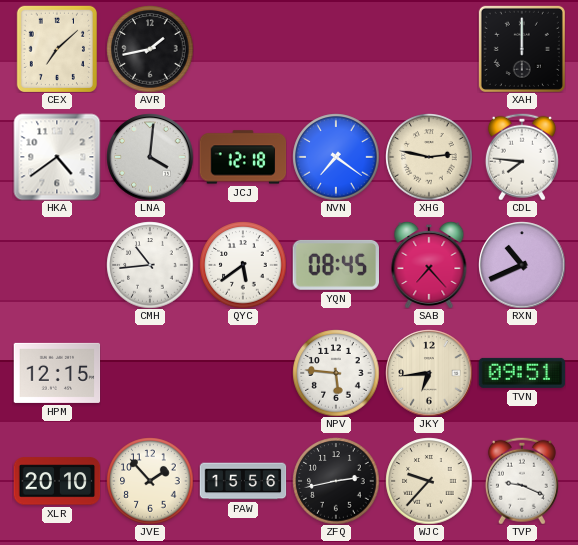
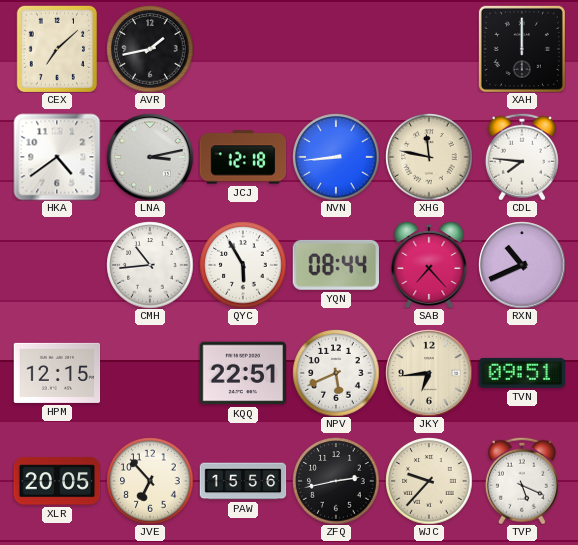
LNA: 4:01 -> 3:13
NVN: 7:21 -> 8:44
XHG: 2:47 -> 11:47
QYC: 5:39 -> 5:55
YQN: 08:45 -> 08:44
KQQ: none -> 22:51
NPV: 5:46 -> 5:41
XLR: 20:10 -> 20:05
JVE: 1:53 -> 6:53
TVP: 9:19 -> 5:19
